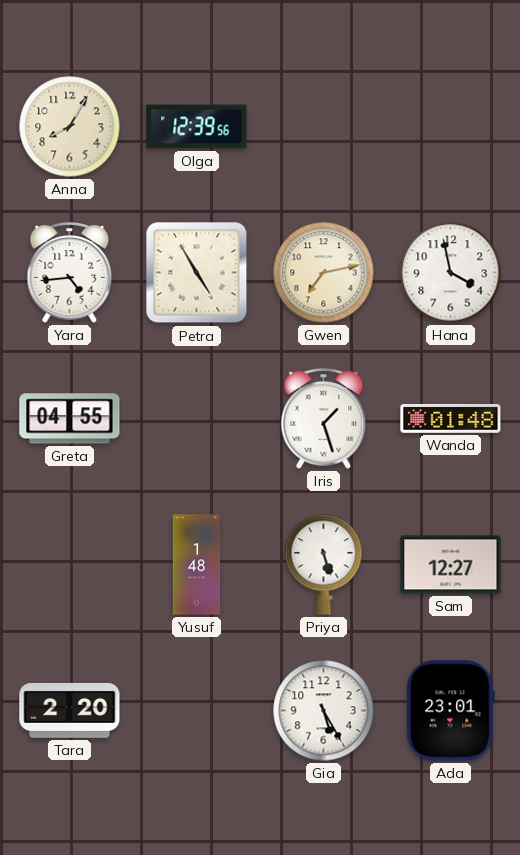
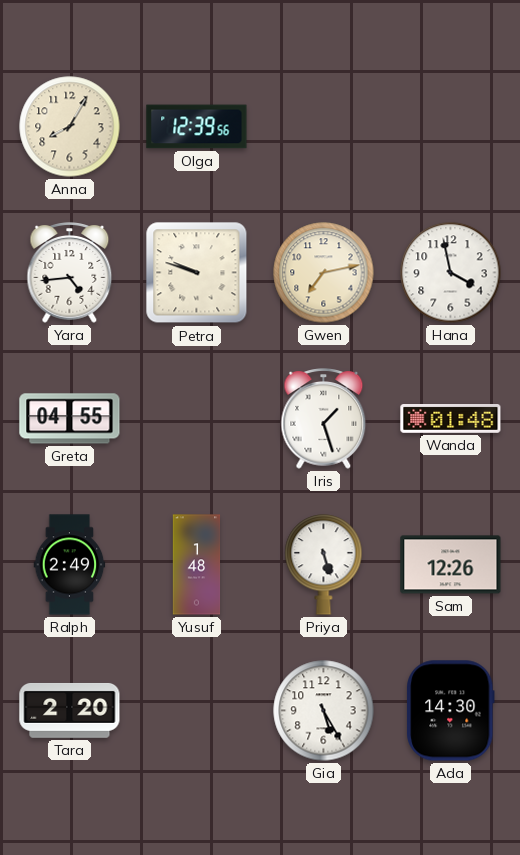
Petra: 4:55 -> 9:48
Ralph: none -> 2:49
Sam: 12:27 -> 12:26
Ada: 23:01 -> 14:30
